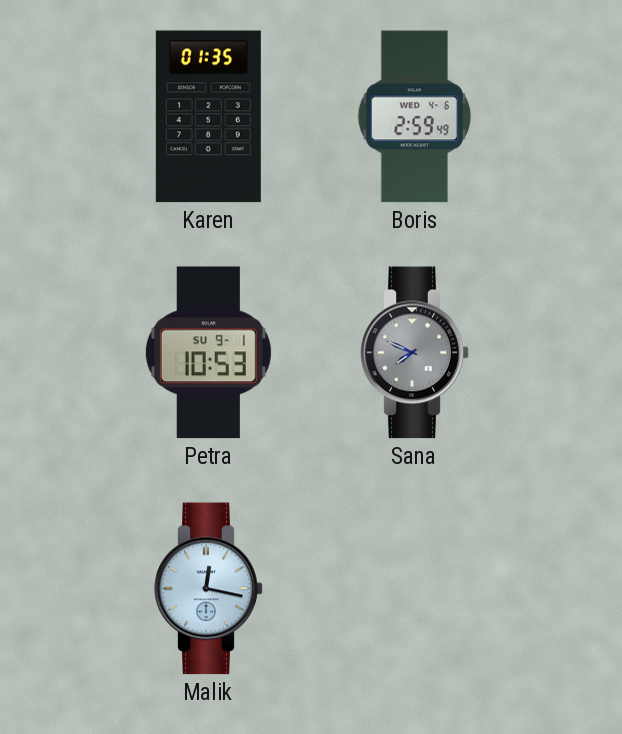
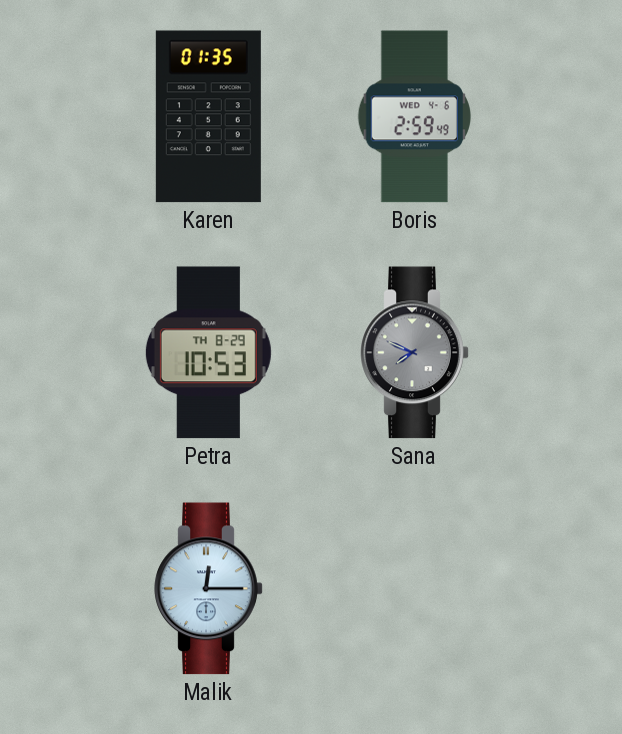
Petra date: SU 9-1 -> TH 8-29
Malik: 12:17 -> 12:15
